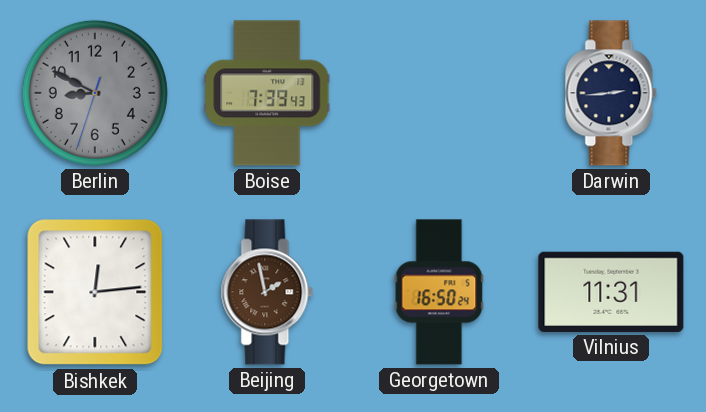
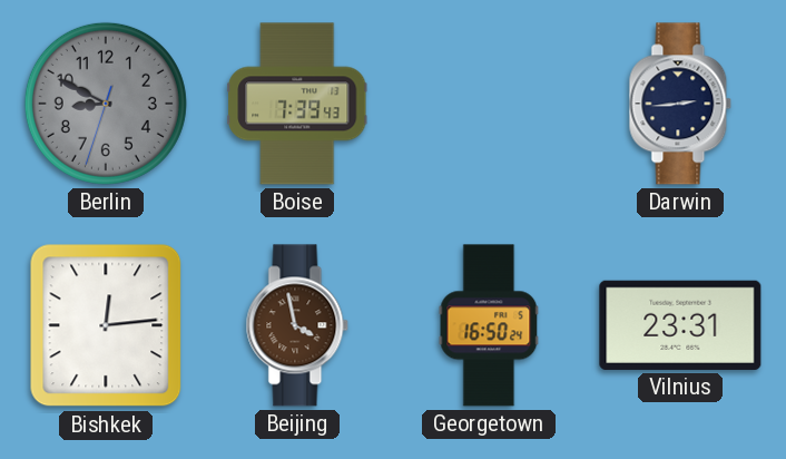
Beijing: 1:58 -> 3:58
Vilnius: 11:31 -> 23:31
